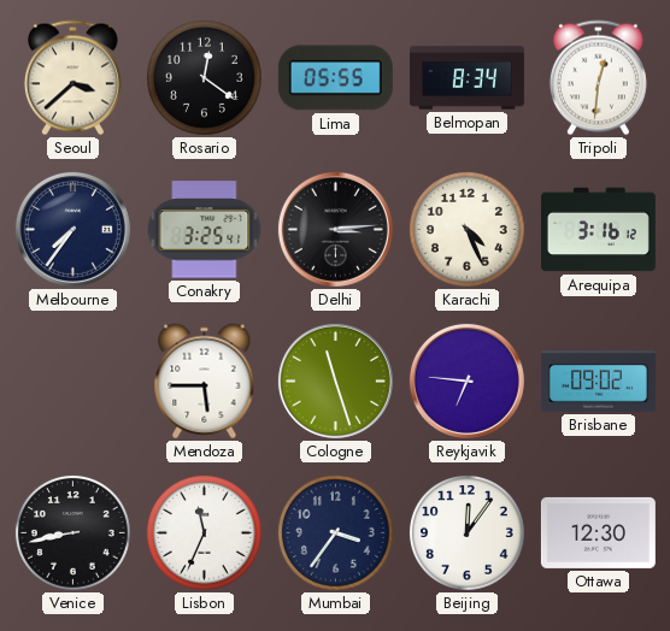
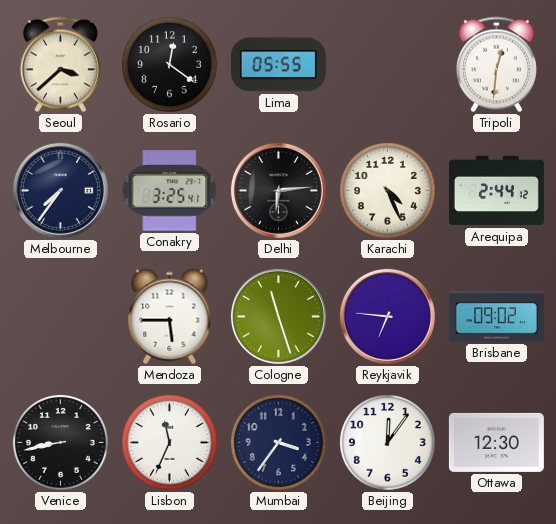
Belmopan: 8:34 -> none
Delhi: 3:14 -> 6:14
Arequipa: 3:16 -> 2:44
